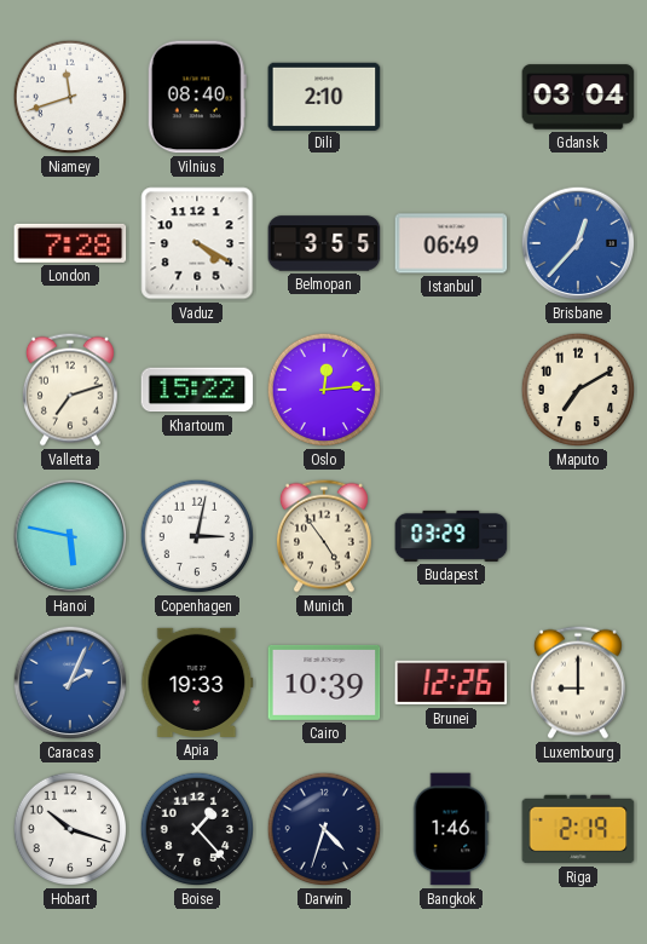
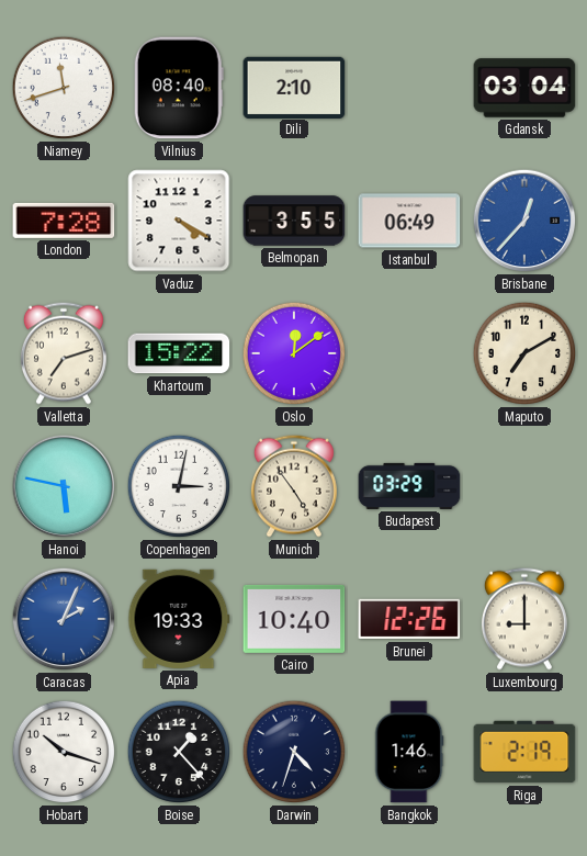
Oslo: 12:14 -> 12:09
Cairo: 10:39 -> 10:40
